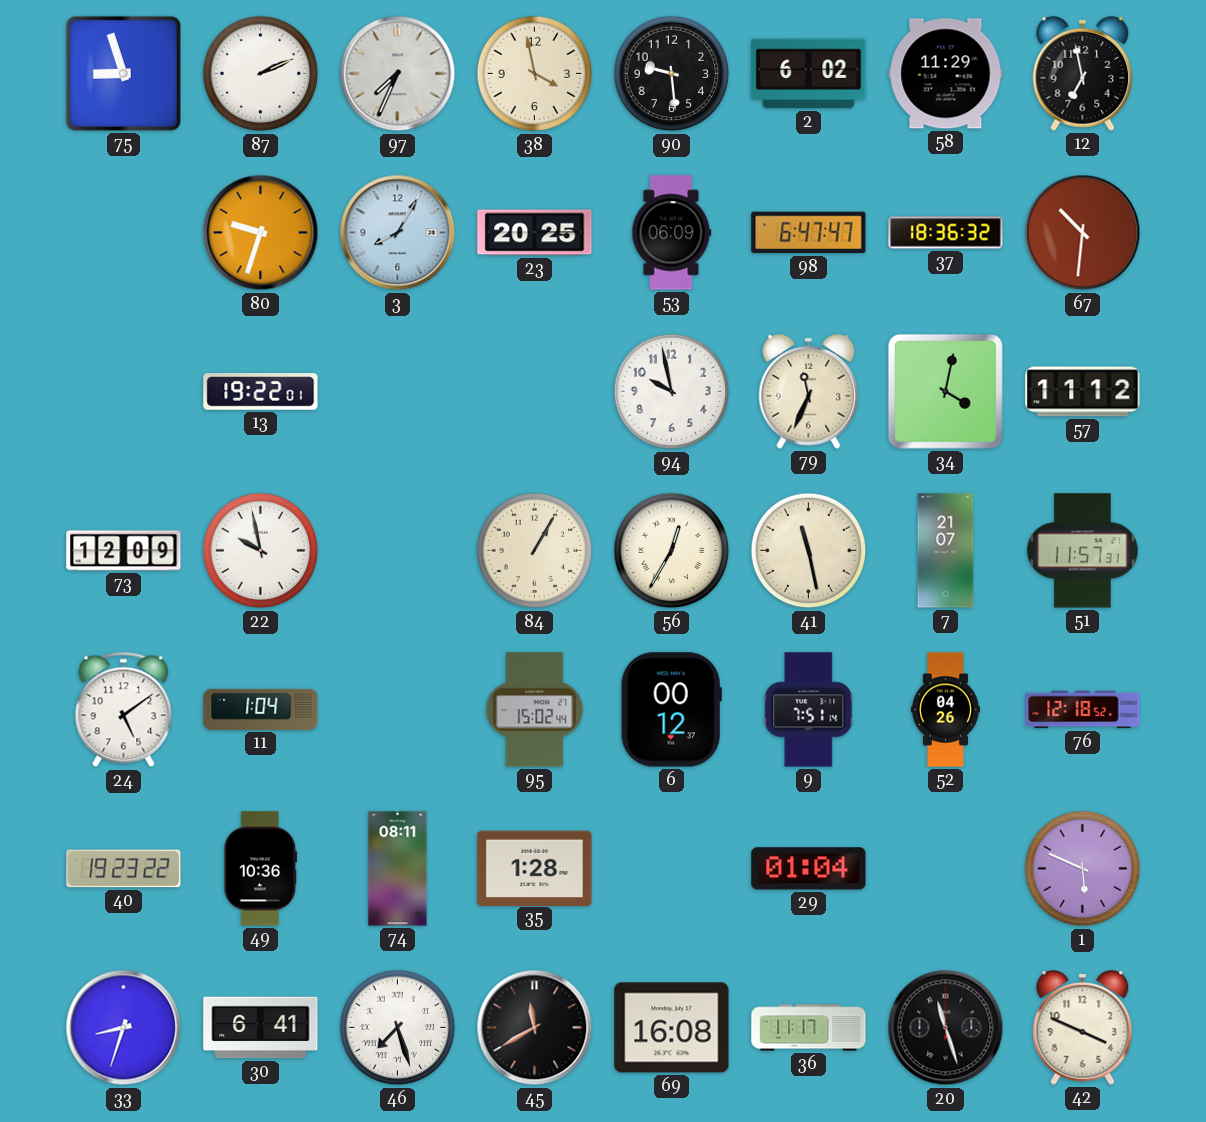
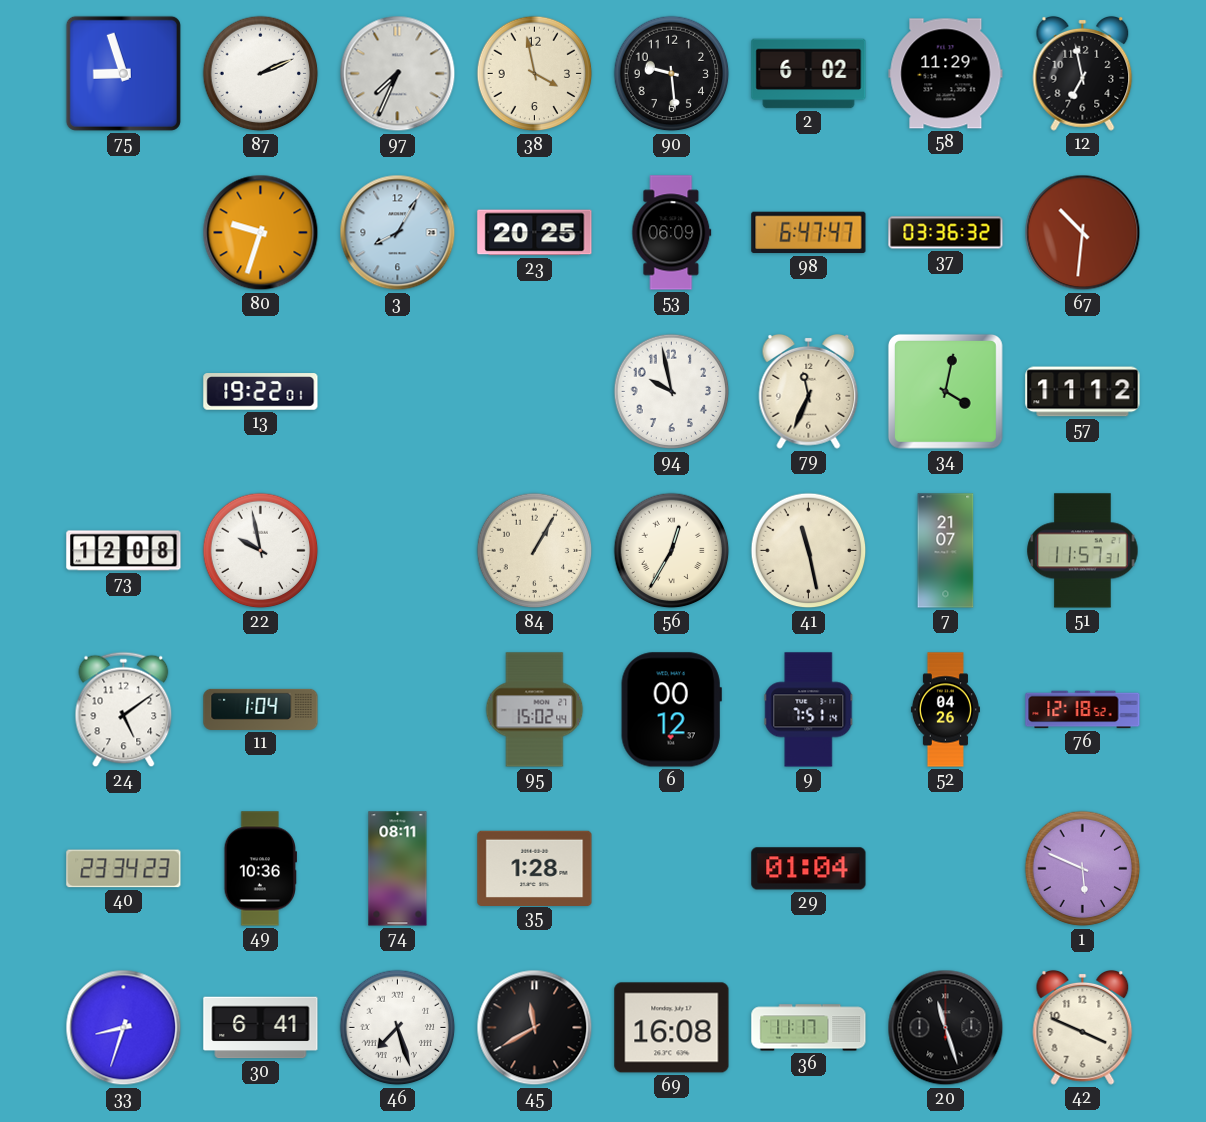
37: 18:36 -> 03:36
73: 12:09 -> 12:08
40: 19:23 -> 23:34
